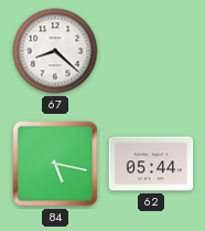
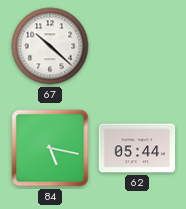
67: 8:22 -> 10:22
